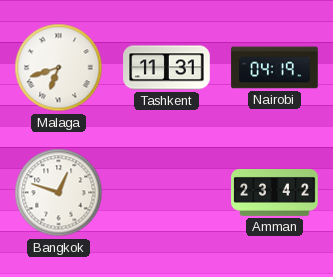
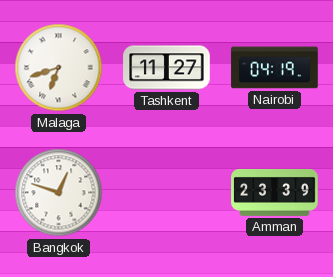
Tashkent: 11:31 -> 11:27
Amman: 23:42 -> 23:39
